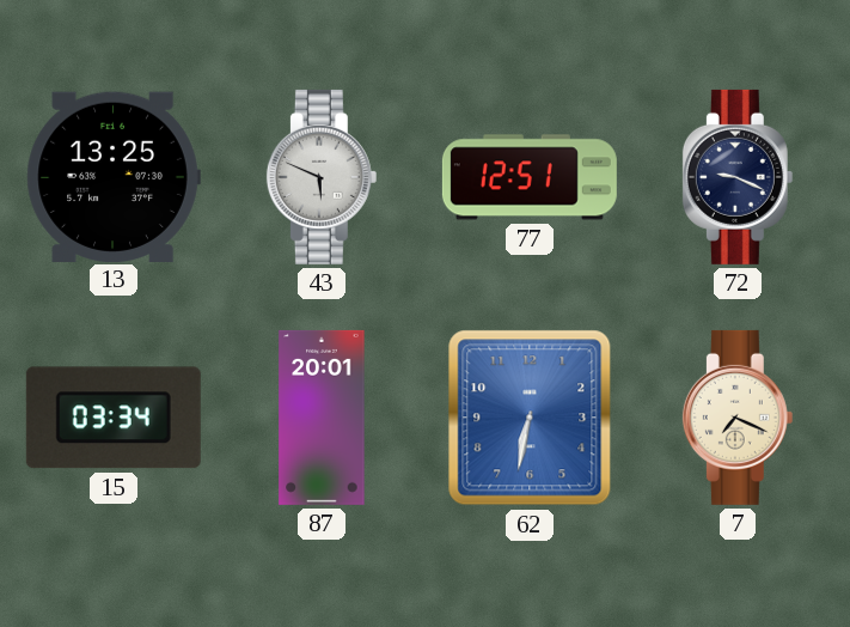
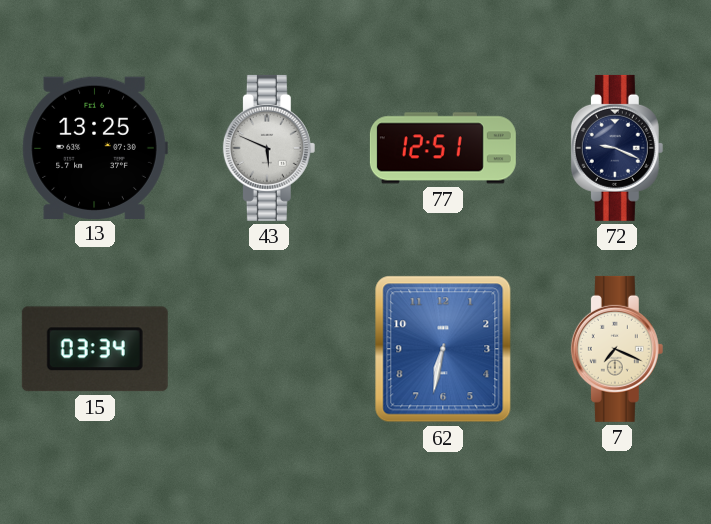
87: 20:01 -> none
